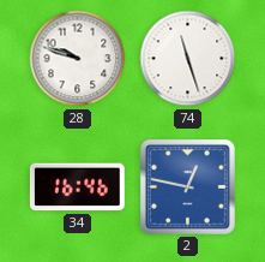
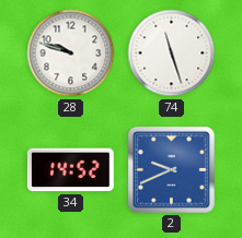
34: 16:46 -> 14:52
2: 12:47 -> 9:41
